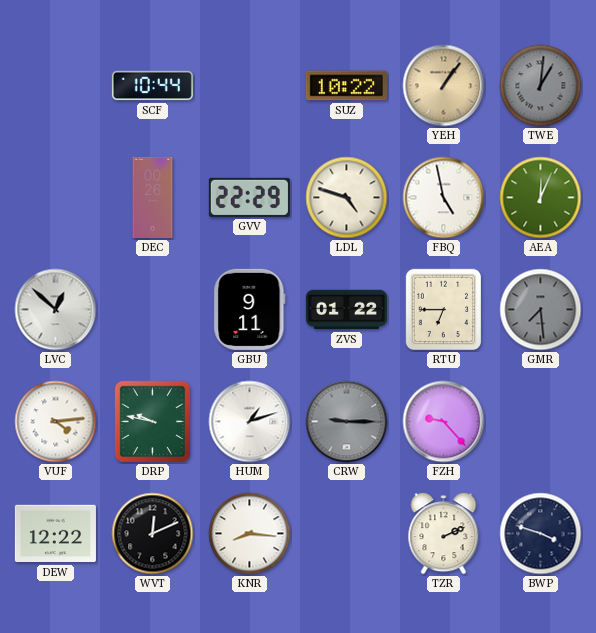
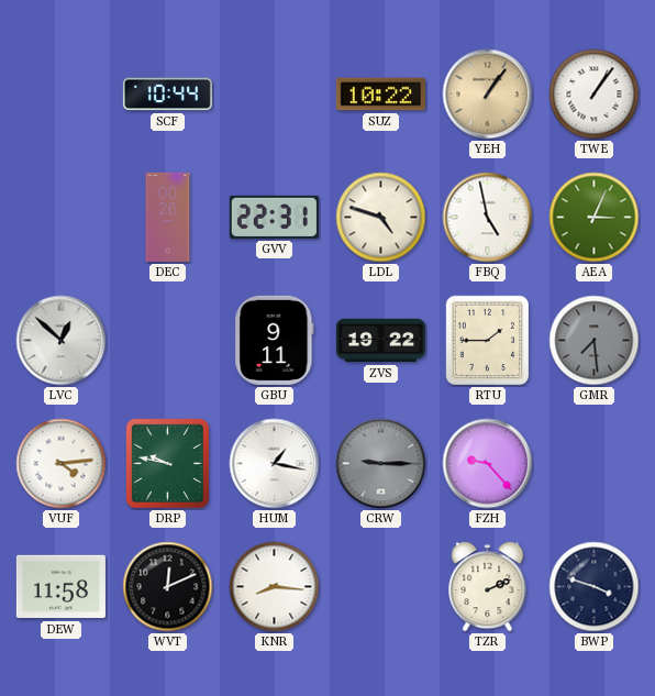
TWE: 1:01 -> 1:06
TWE dial: grey -> white
GVV: 22:29 -> 22:31
AEA: 12:04 -> 3:04
ZVS: 01:22 -> 19:22
RTU: 6:45 -> 1:45
HUM: 1:12 -> 1:17
DEW: 12:22 -> 11:58
